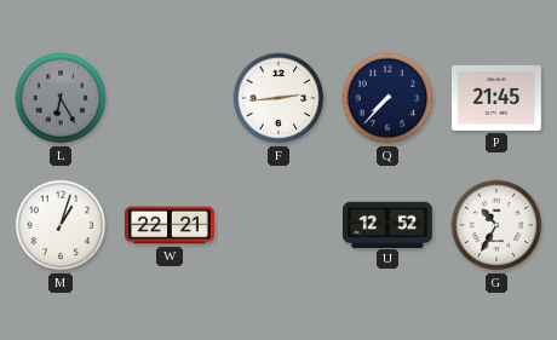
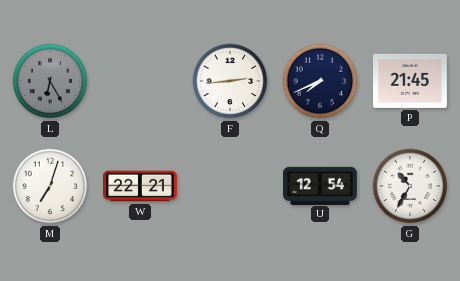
Q: 7:37 -> 7:41
M: 1:03 -> 7:03
U: 12:52 -> 12:54
